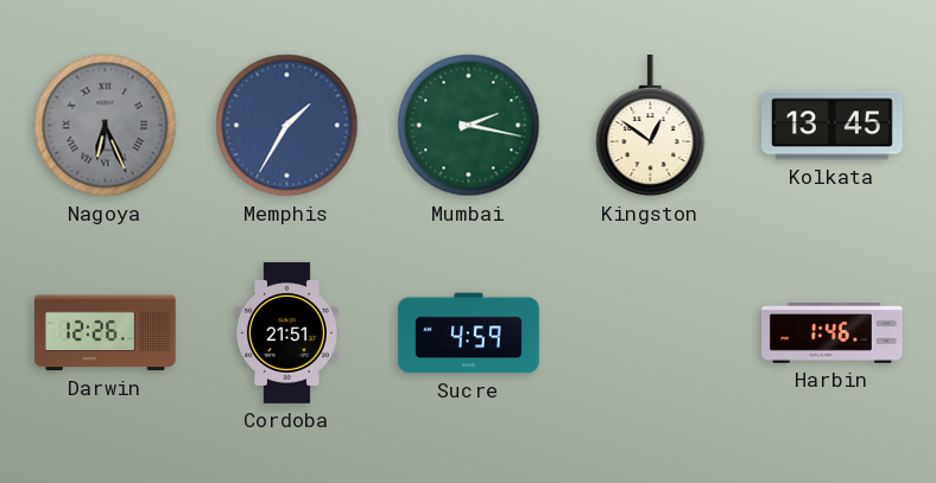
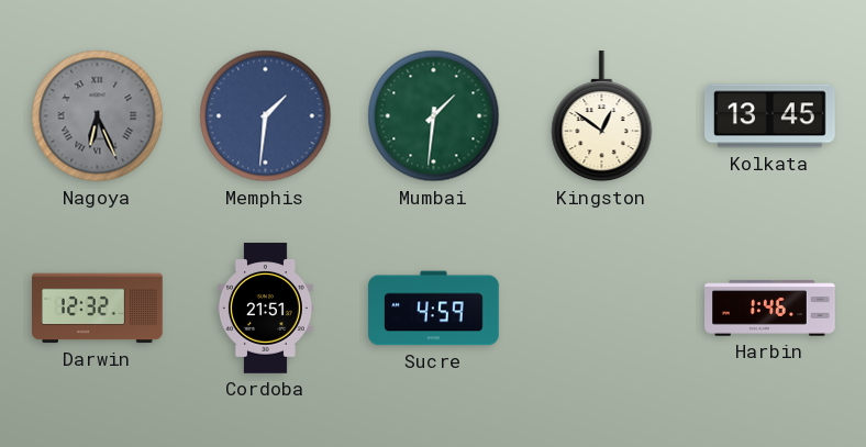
Memphis: 1:35 -> 1:31
Mumbai: 2:17 -> 1:31
Darwin: 12:26 -> 12:32
